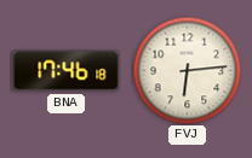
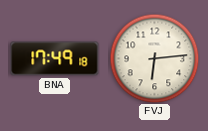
BNA: 17:46 -> 17:49
